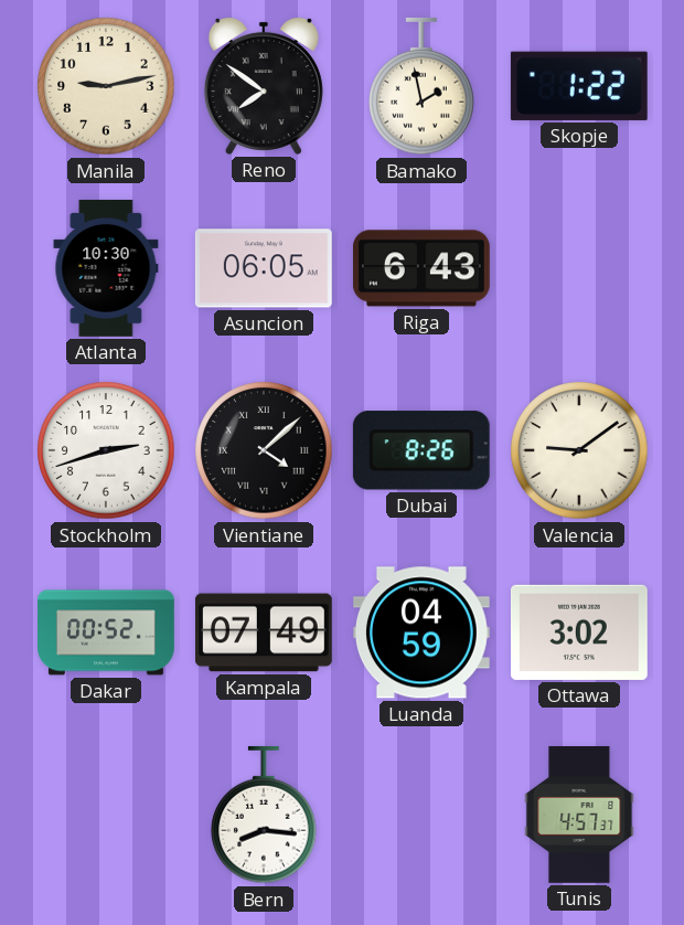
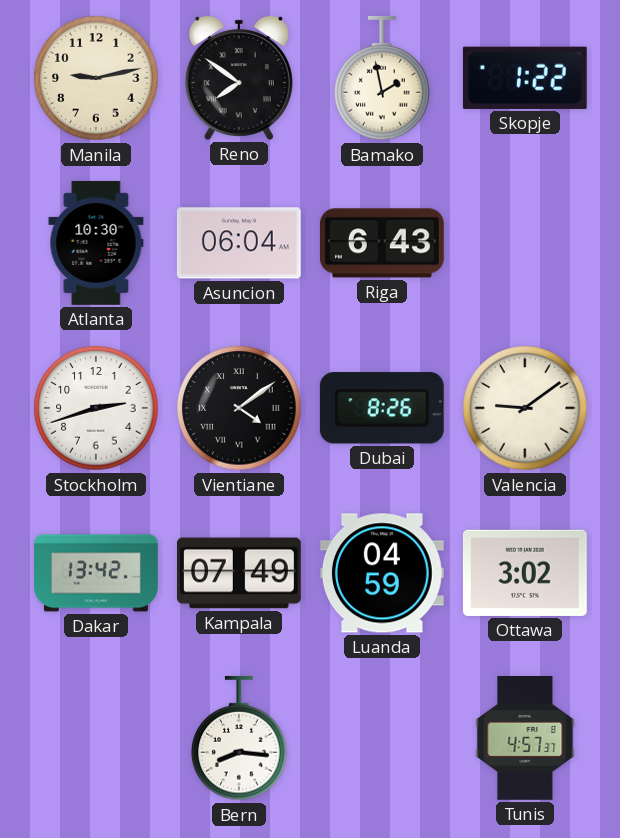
Asuncion: 06:05 -> 06:04
Vientiane: 4:08 -> 4:09
Dakar: 00:52 -> 13:42
